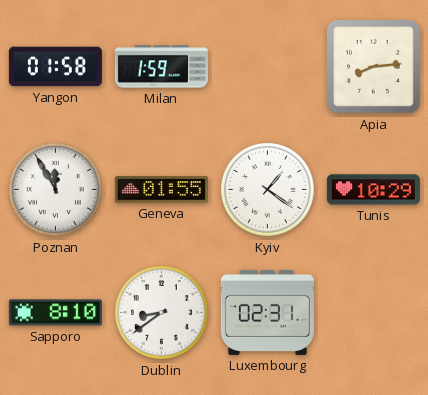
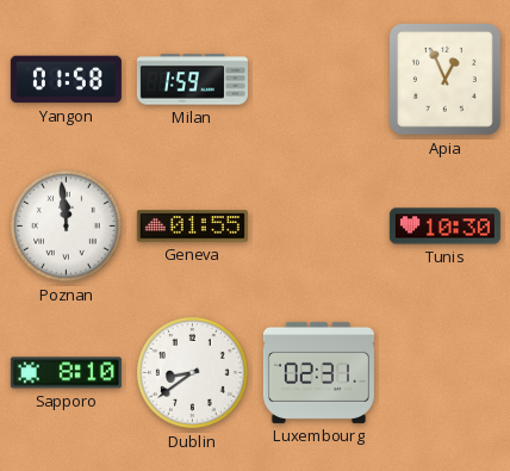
Apia: 8:14 -> 12:56
Poznan: 11:55 -> 11:59
Kyiv: 1:21 -> none
Tunis: 10:29 -> 10:30
